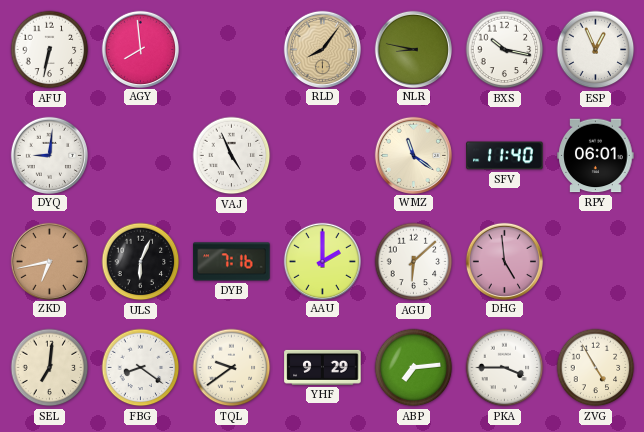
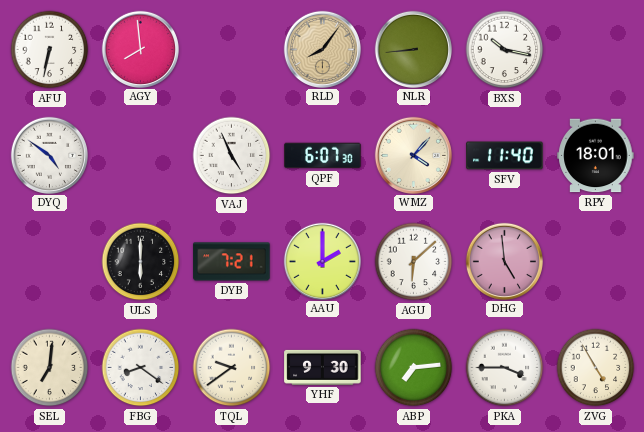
NLR: 8:47 -> 8:44
ESP: 12:56 -> none
DYQ: 9:01 -> 4:51
QPF: none -> 6:07
WMZ: 11:21 -> 4:07
RPY: 06:01 -> 18:01
ZKD: 6:43 -> none
ULS: 6:04 -> 6:00
DYB: 7:16 -> 7:21
YHF: 9:29 -> 9:30
